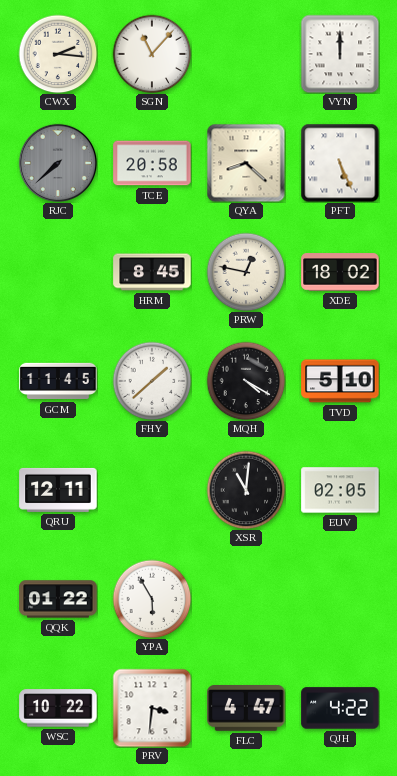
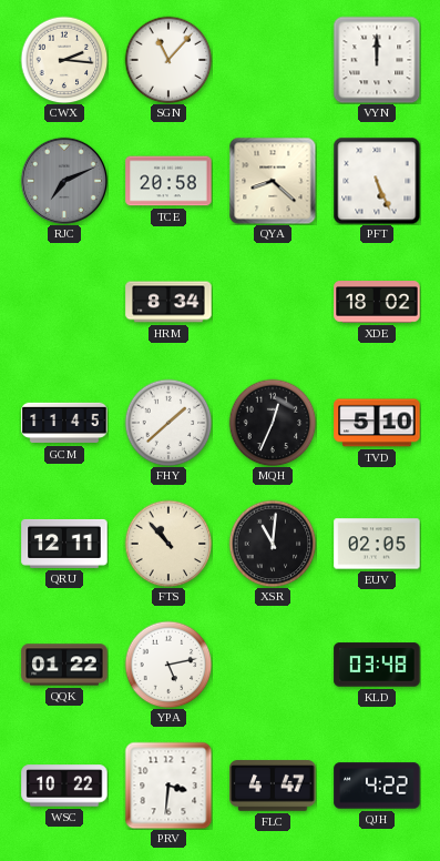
RJC: 7:38 -> 7:11
HRM: 8:45 -> 8:34
PRW: 12:47 -> none
MQH: 4:20 -> 12:34
FTS: none -> 10:53
YPA: 5:55 -> 5:13
KLD: none -> 03:48
